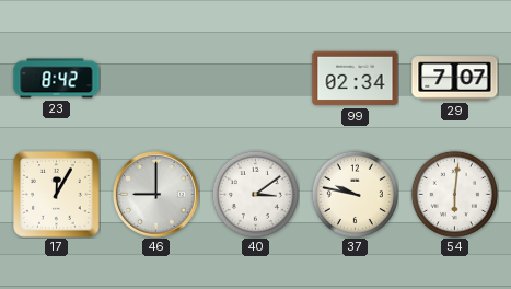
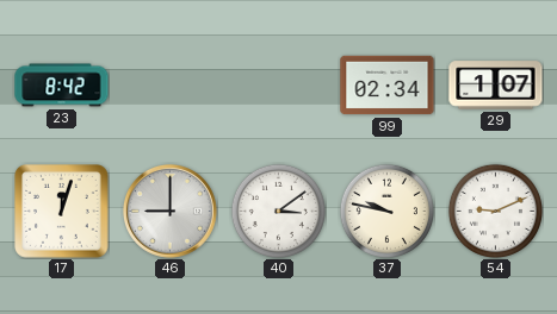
29: 7:07 -> 1:07
17: 12:05 -> 12:03
54: 6:01 -> 9:11
